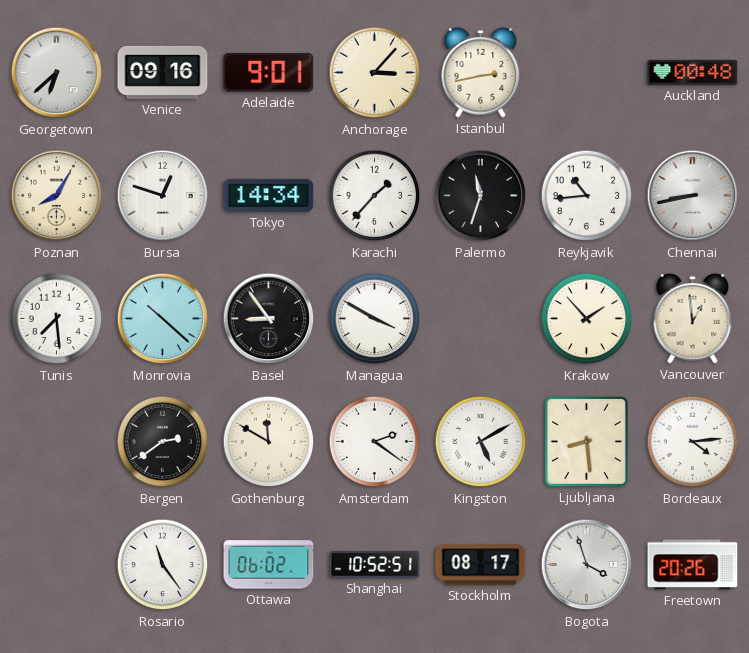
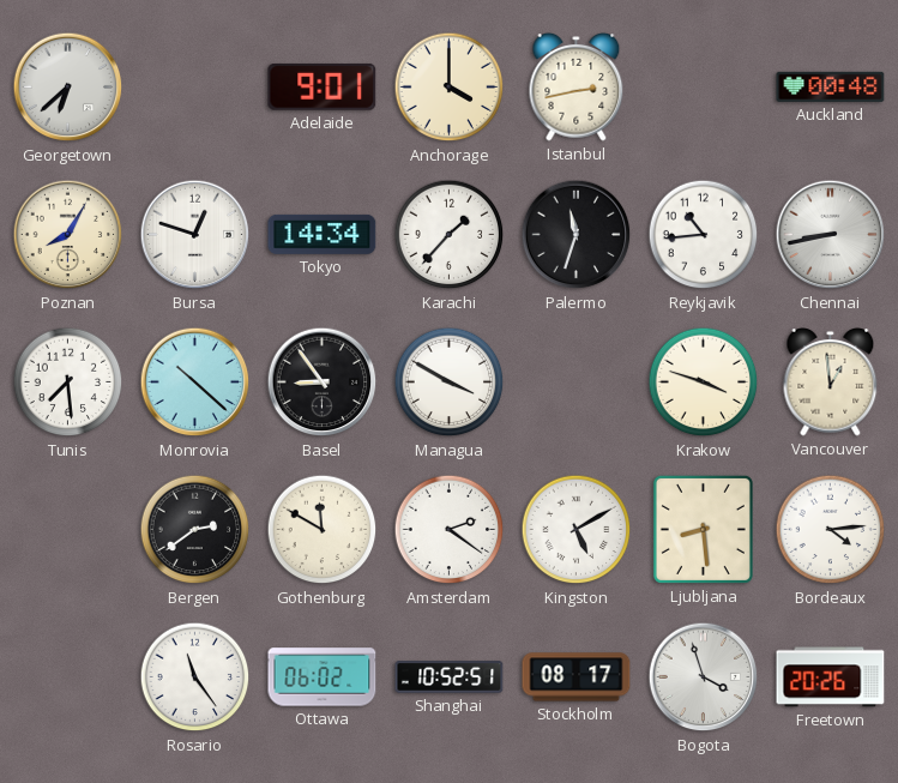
Venice: 09:16 -> none
Anchorage: 3:07 -> 4:00
Krakow: 1:53 -> 3:48
